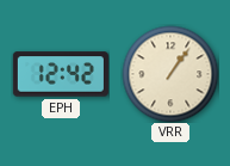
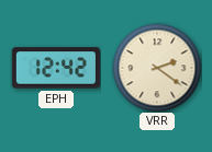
VRR: 1:06 -> 2:21
